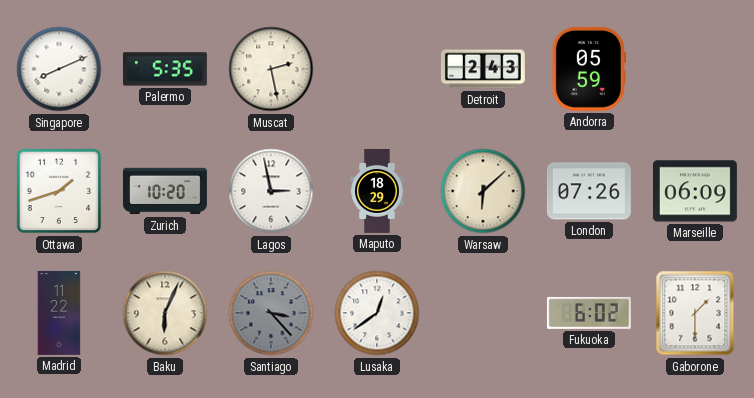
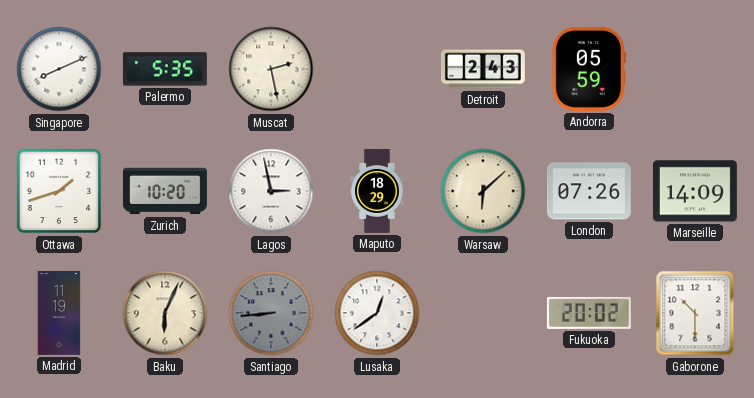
Marseille: 06:09 -> 14:09
Madrid: 11:22 -> 11:19
Santiago: 3:23 -> 8:44
Fukuoka: 6:02 -> 20:02
Gaborone: 1:30 -> 10:30
